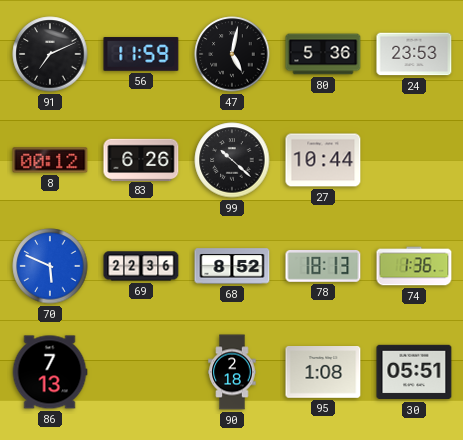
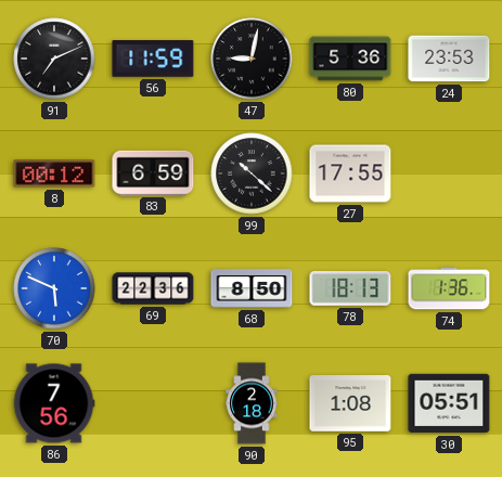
47: 5:02 -> 9:02
83: 6:26 -> 6:59
27: 10:44 -> 17:55
68: 8:52 -> 8:50
86: 7:13 -> 7:56
